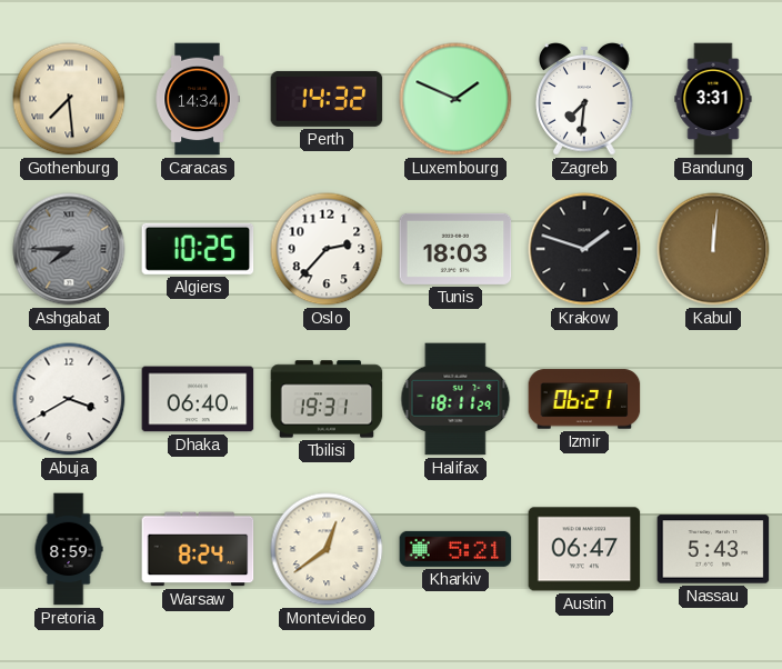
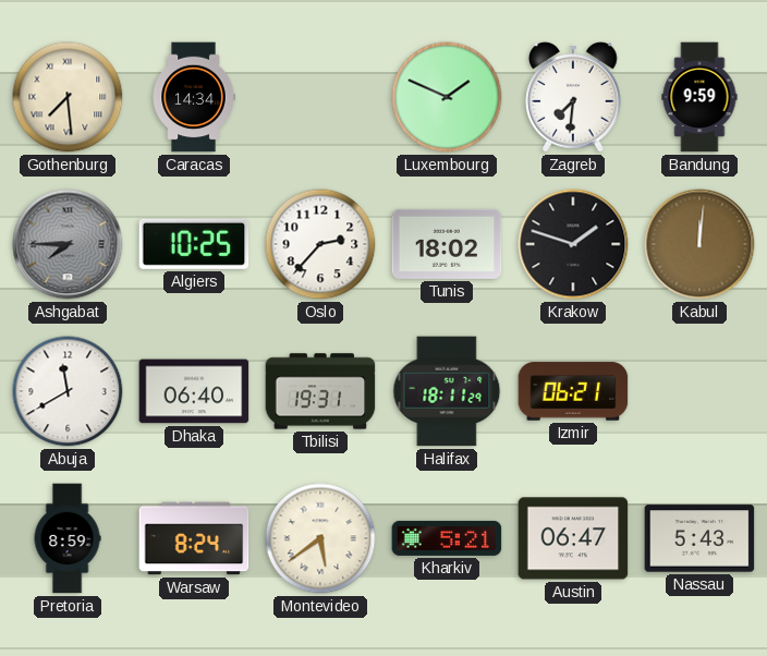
Perth: 14:32 -> none
Bandung: 3:31 -> 9:59
Tunis: 18:03 -> 18:02
Abuja: 3:40 -> 11:40
Montevideo: 12:39 -> 5:39
